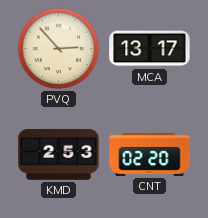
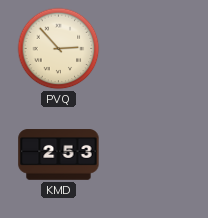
MCA: 13:17 -> none
CNT: 02:20 -> none
